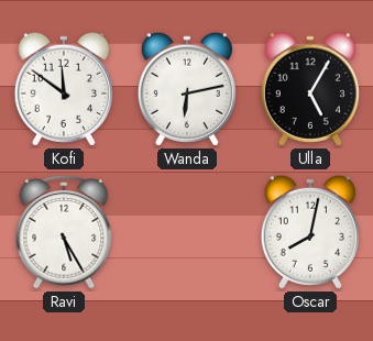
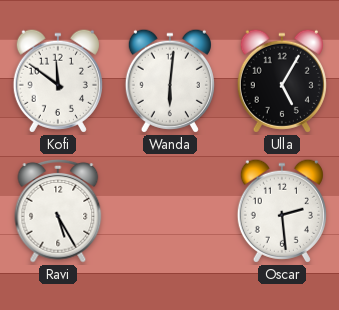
Wanda: 6:13 -> 6:01
Oscar: 8:02 -> 2:29
